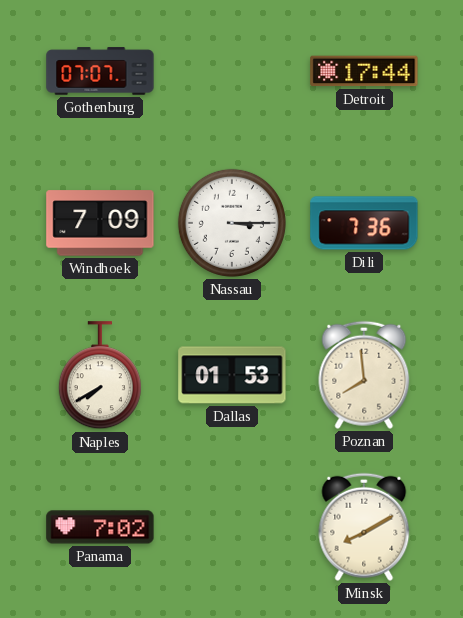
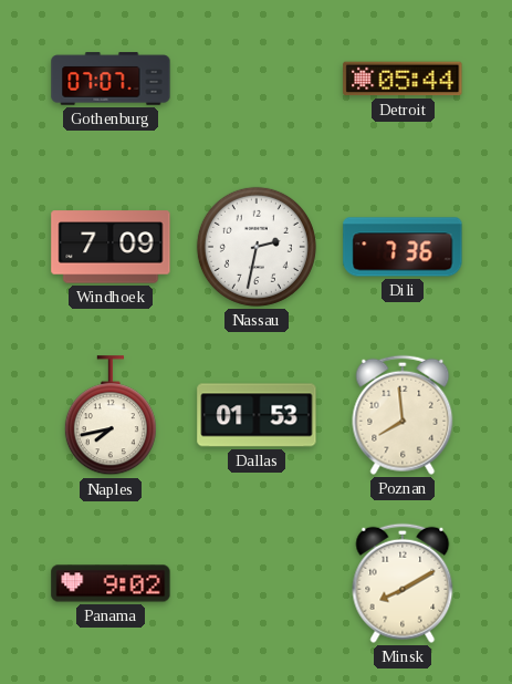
Detroit: 17:44 -> 05:44
Nassau: 3:15 -> 2:32
Naples: 7:40 -> 7:43
Panama: 7:02 -> 9:02
